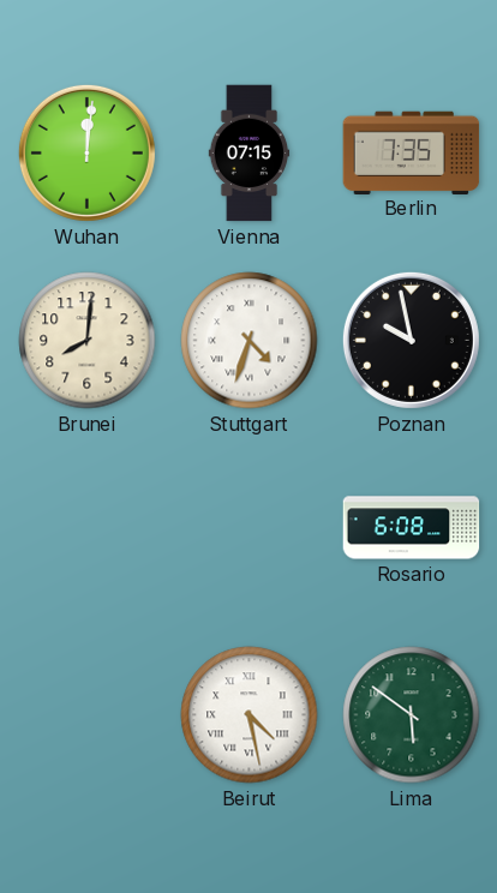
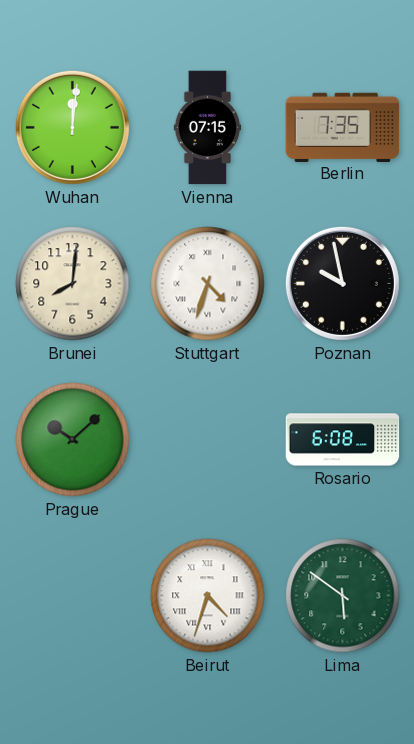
Prague: none -> 10:08
Beirut: 4:28 -> 4:33
